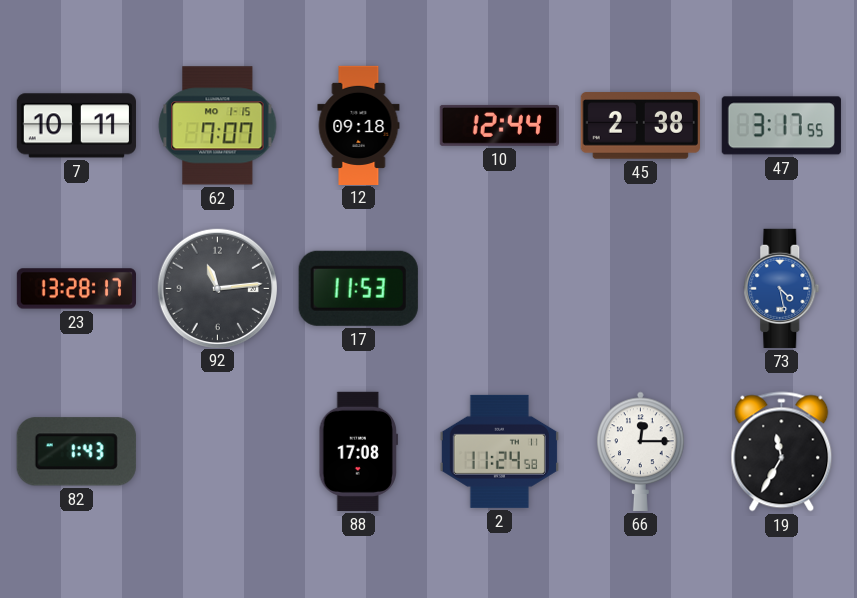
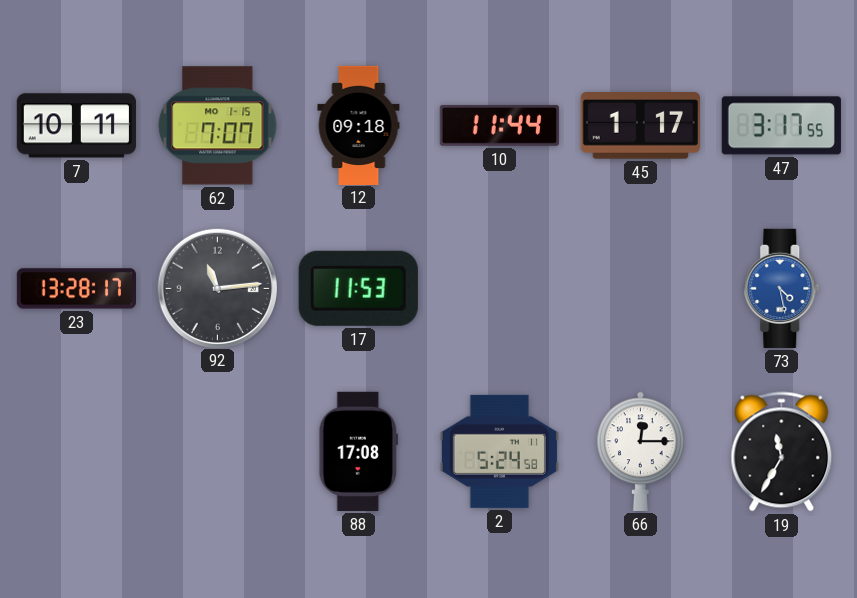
10: 12:44 -> 11:44
45: 2:38 -> 1:17
82: 1:43 -> none
2: 11:24 -> 5:24
